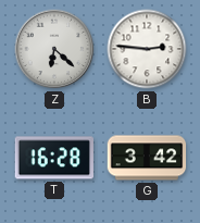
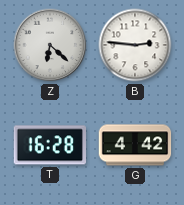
G: 3:42 -> 4:42
